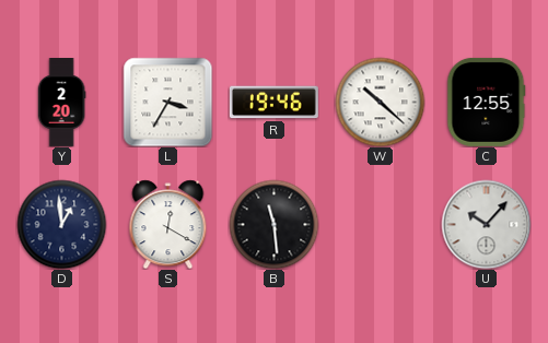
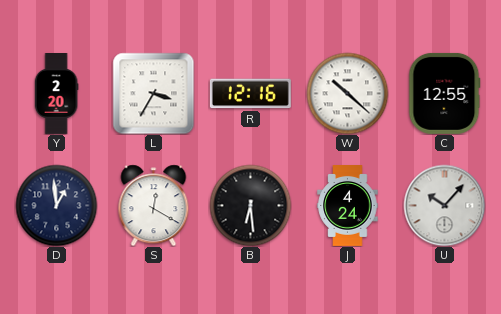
R: 19:46 -> 12:16
B: 11:29 -> 6:29
J: none -> 4:24
